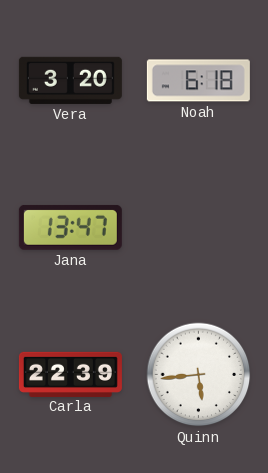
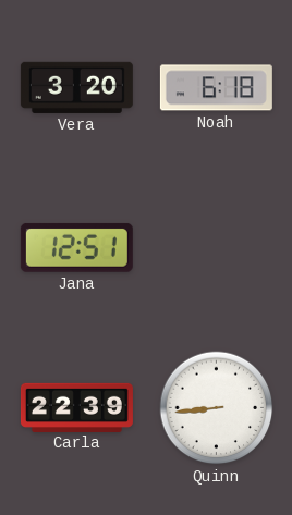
Jana: 13:47 -> 12:51
Quinn: 5:44 -> 8:44
